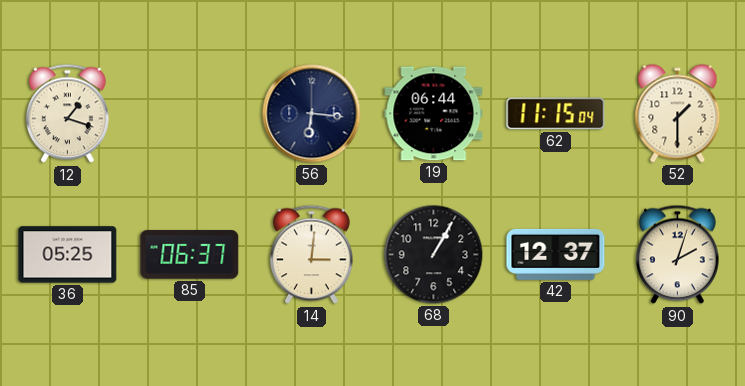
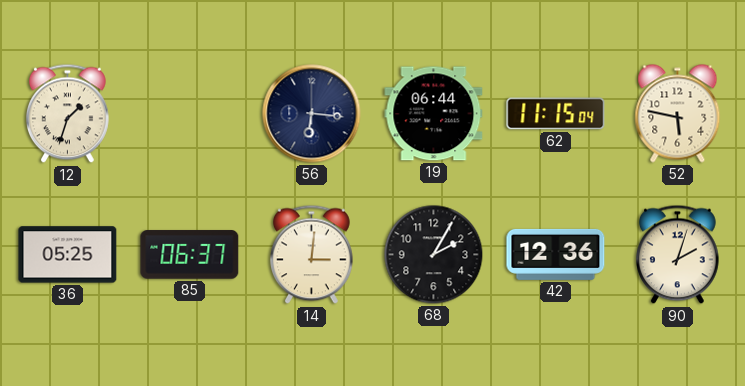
12: 1:18 -> 1:33
52: 1:30 -> 5:47
68: 1:05 -> 2:05
42: 12:37 -> 12:36
